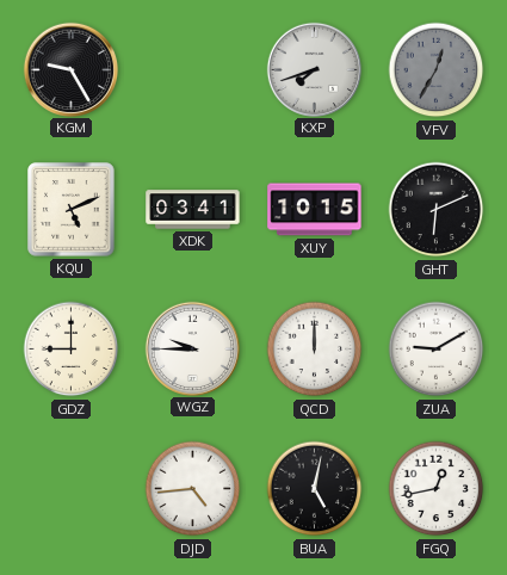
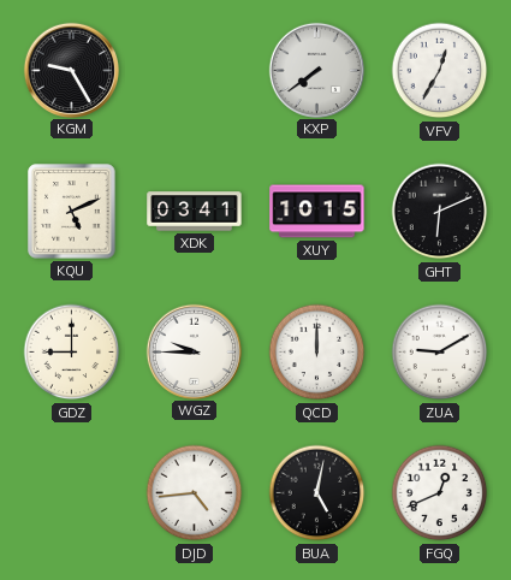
KXP: 7:42 -> 7:39
VFV dial: grey -> white
FGQ: 12:43 -> 12:41
